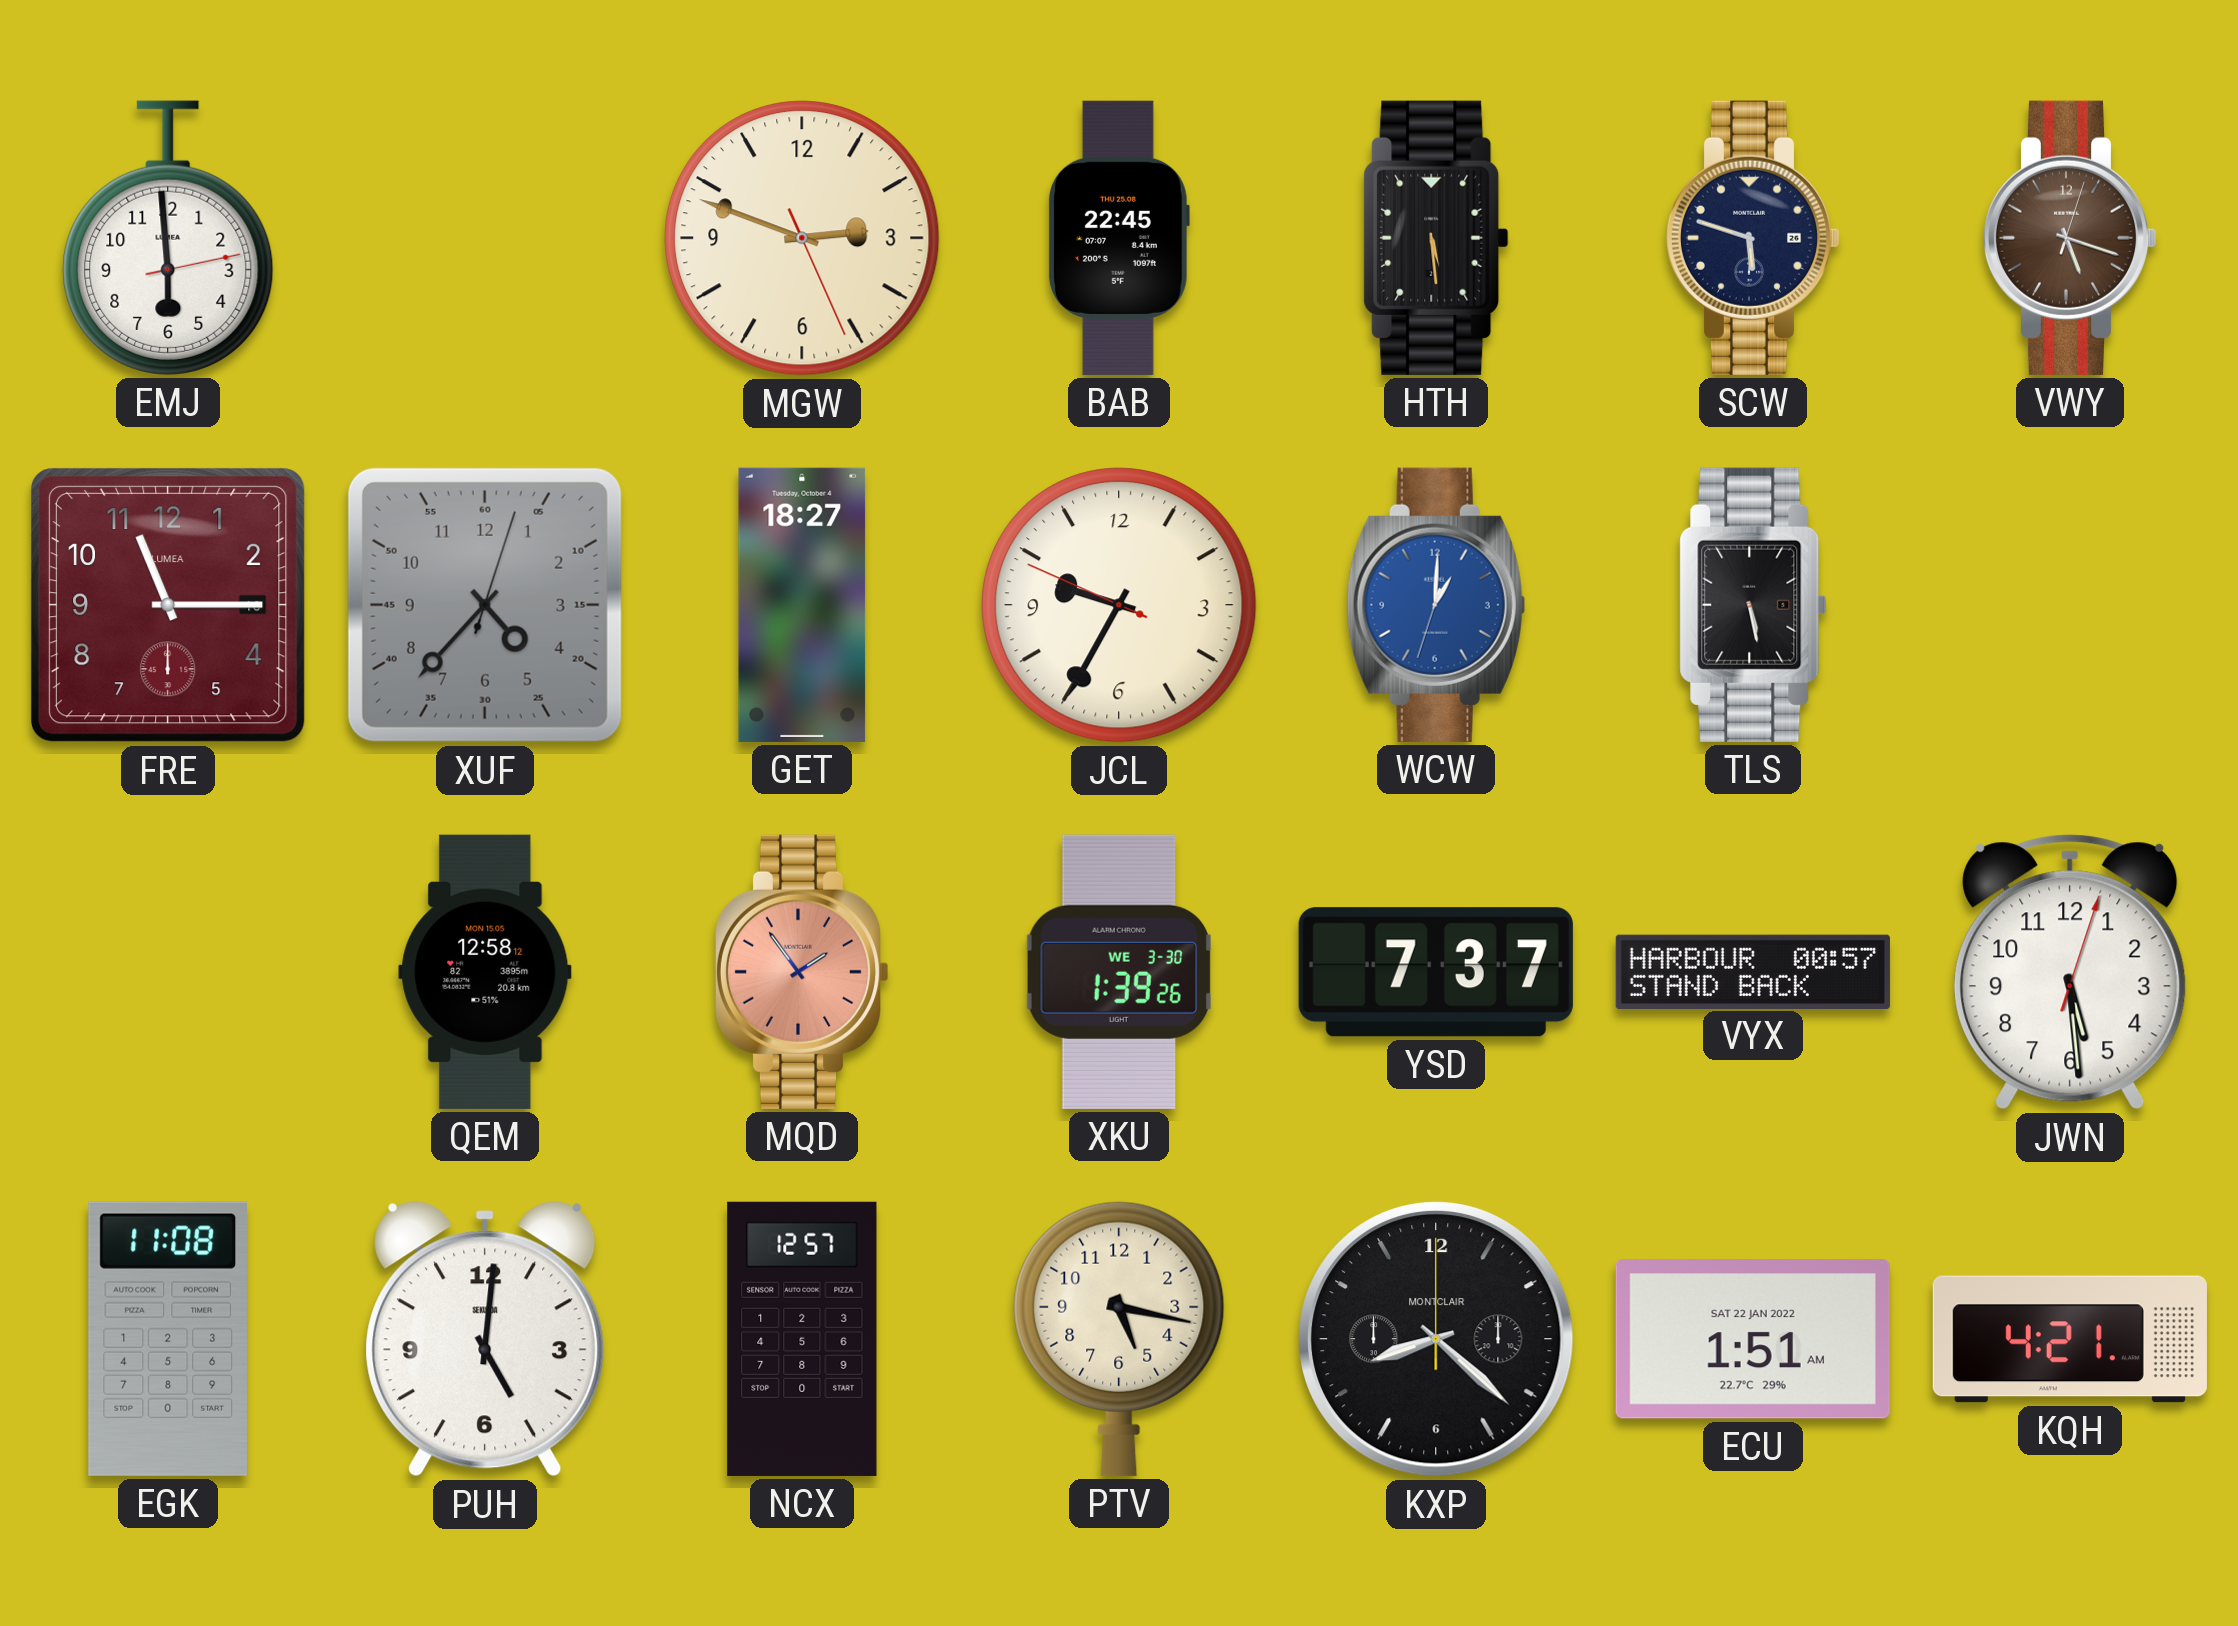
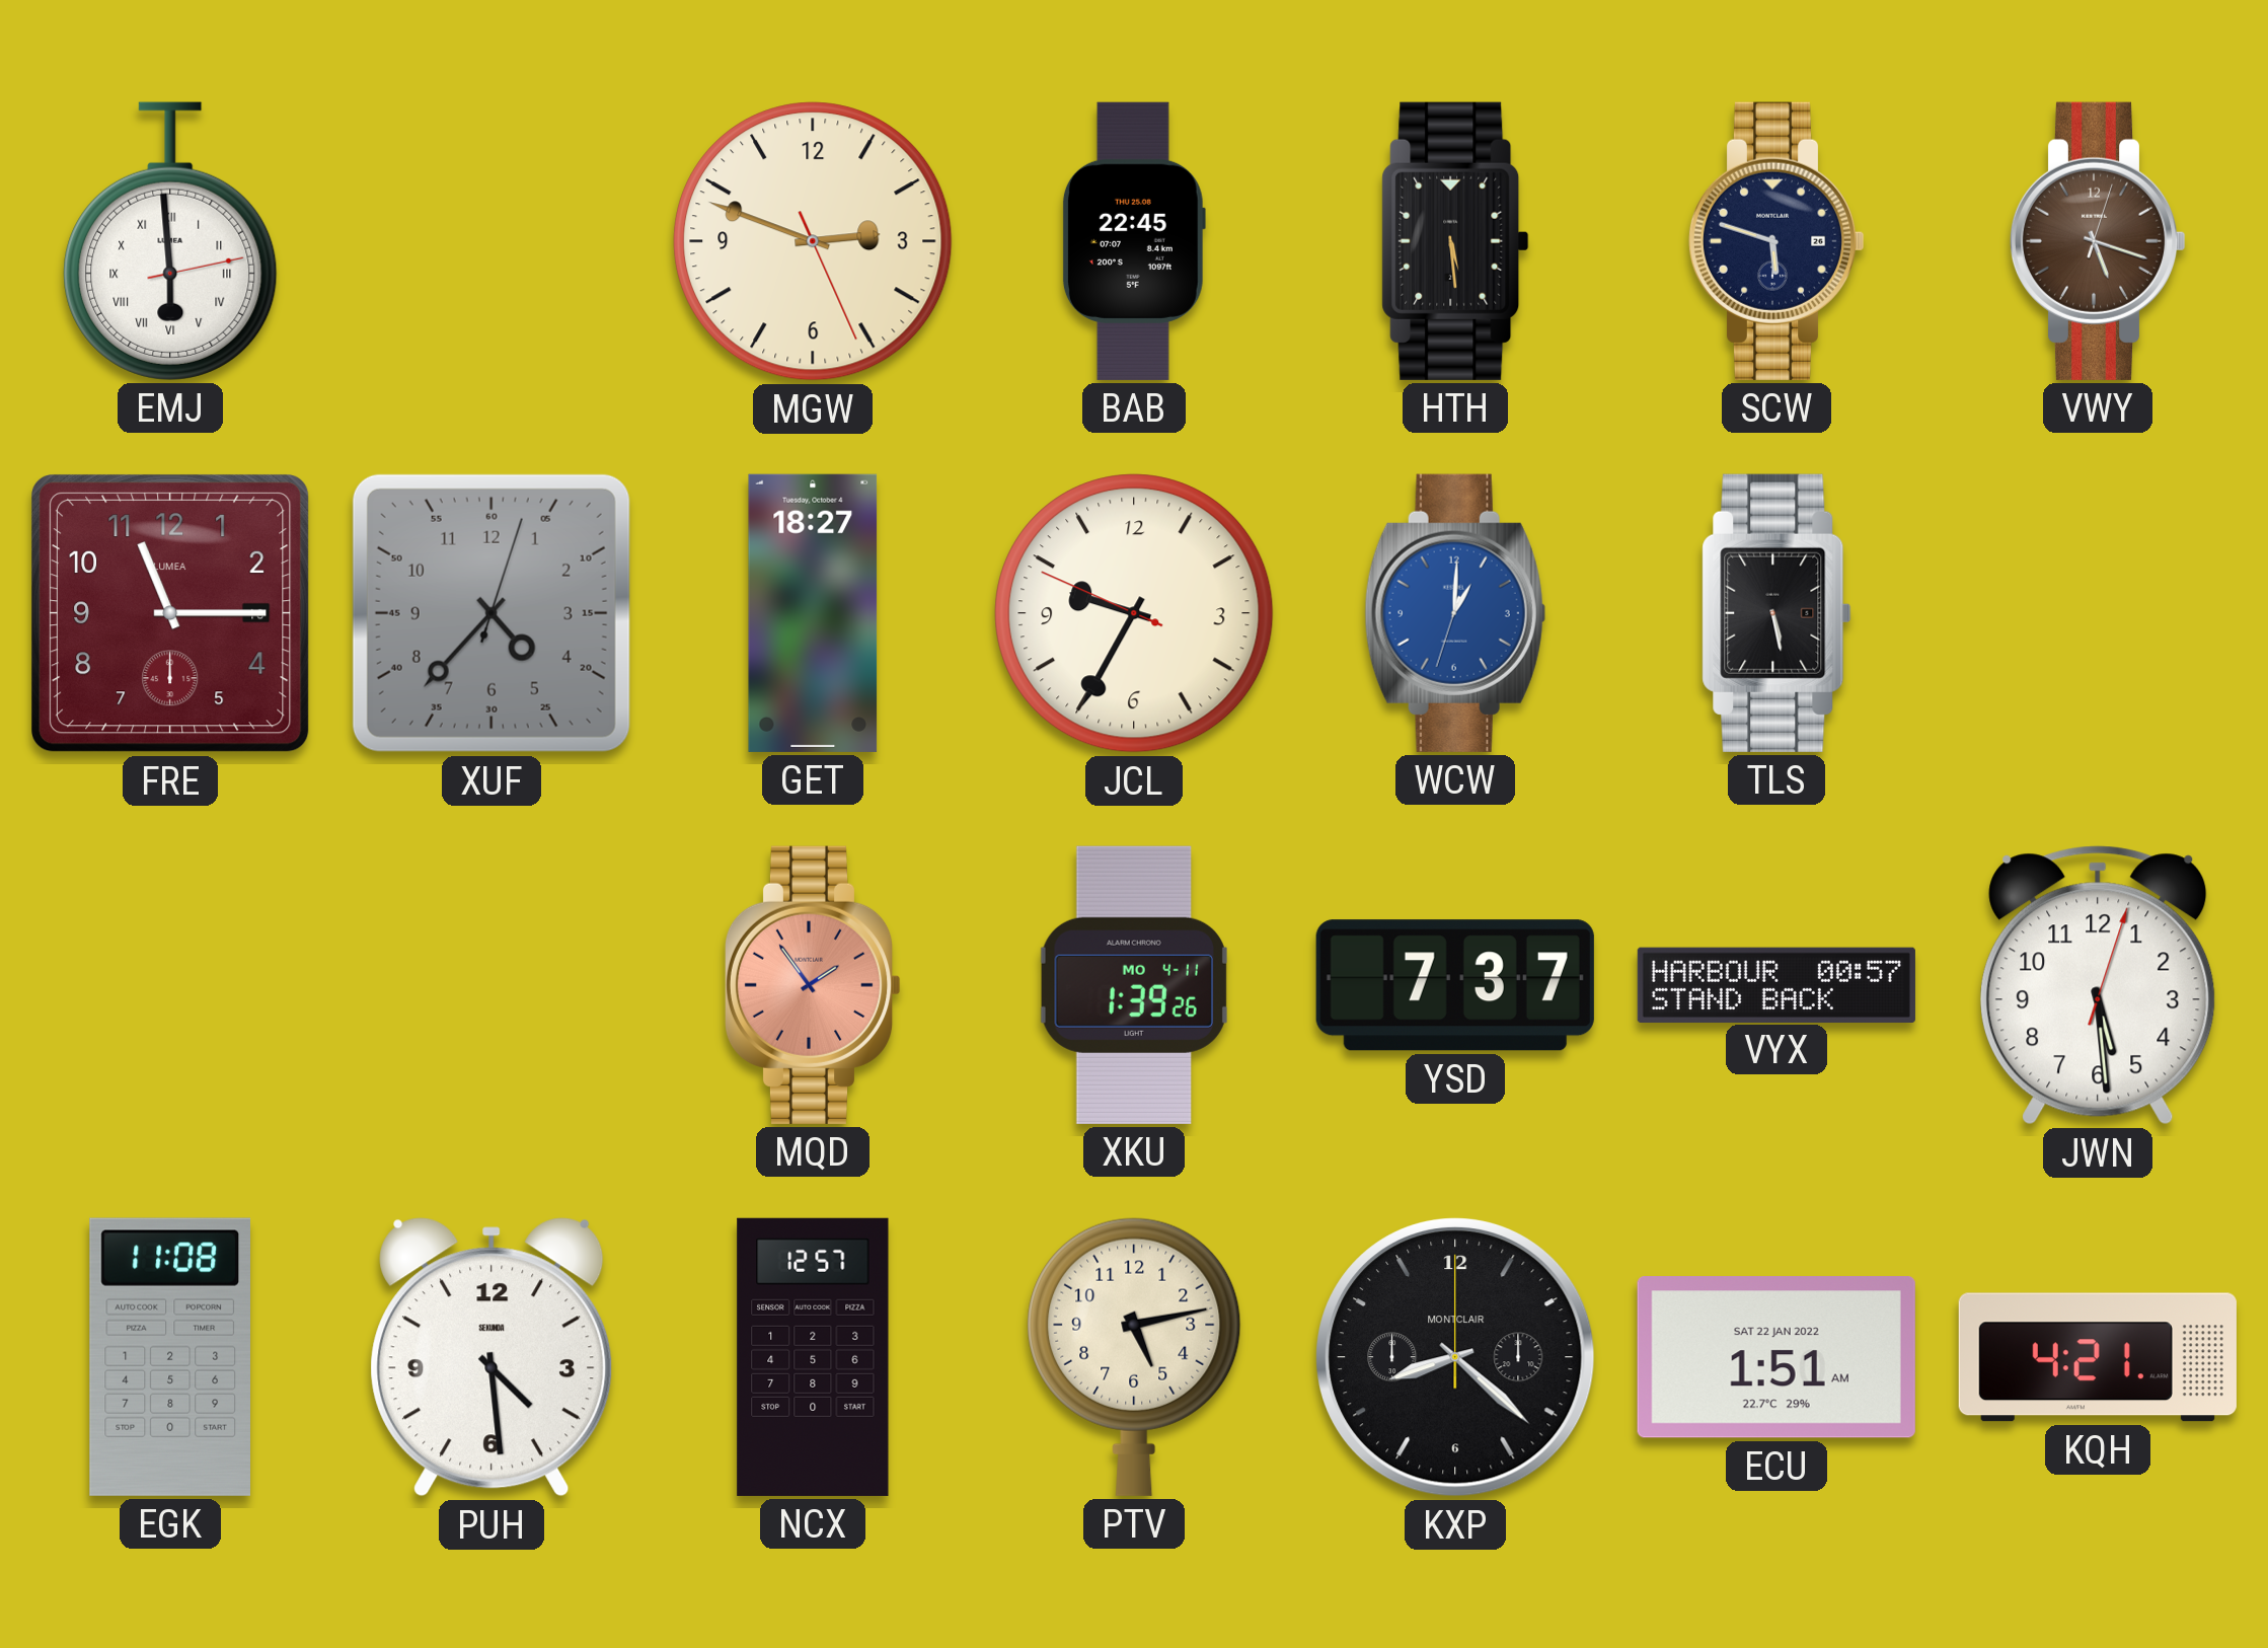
EMJ numerals: Arabic -> Roman
QEM: 12:58 -> none
XKU date: WE 3-30 -> MO 4-11
PUH: 5:01 -> 4:29
PTV: 5:17 -> 5:13
